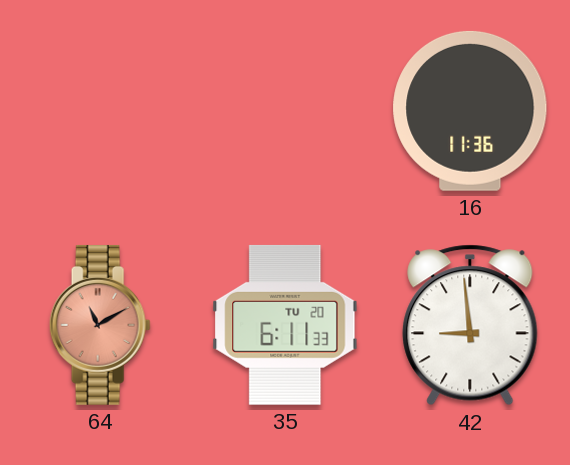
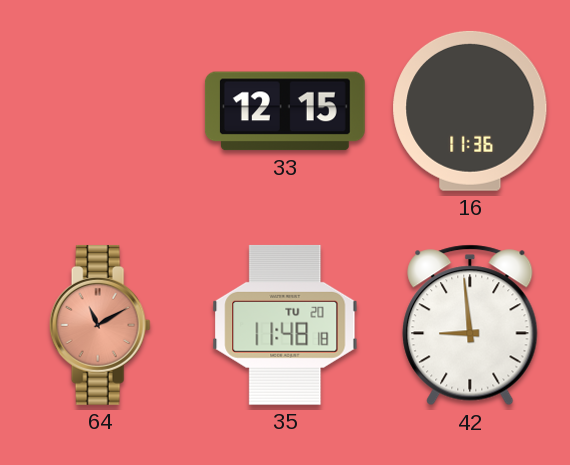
33: none -> 12:15
35: 6:11 -> 11:48
